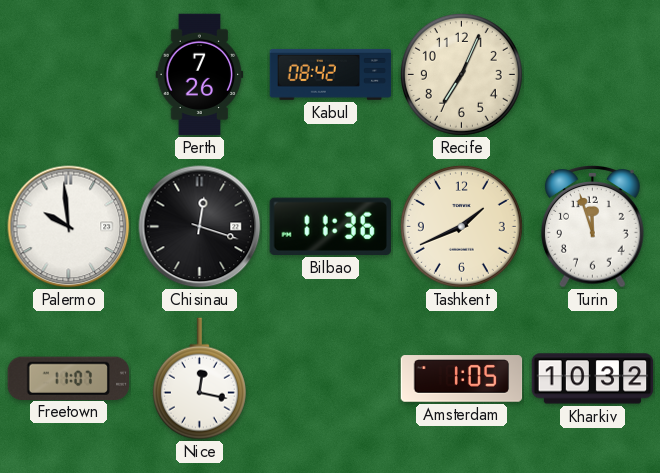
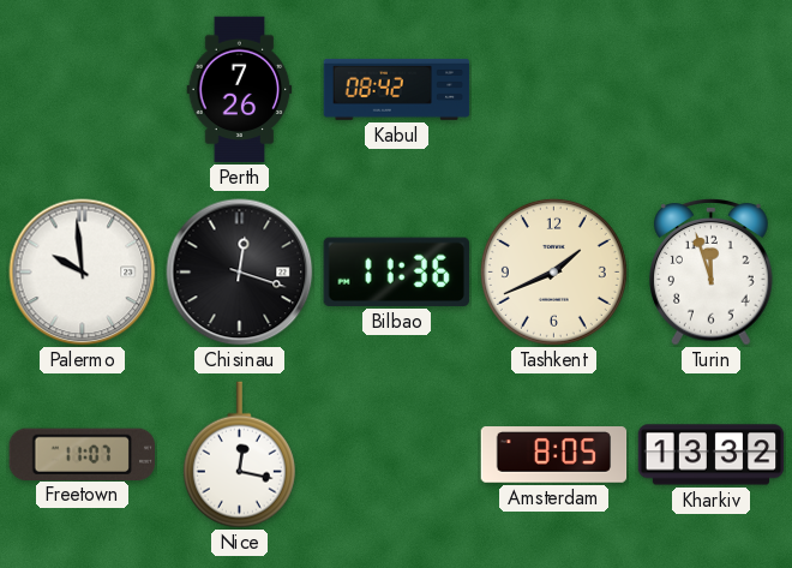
Recife: 7:04 -> none
Amsterdam: 1:05 -> 8:05
Kharkiv: 10:32 -> 13:32
